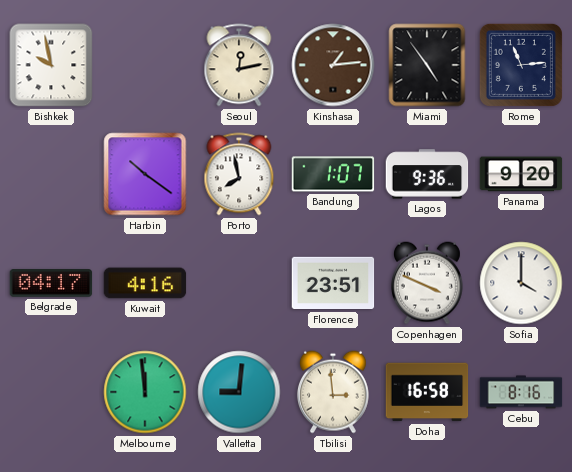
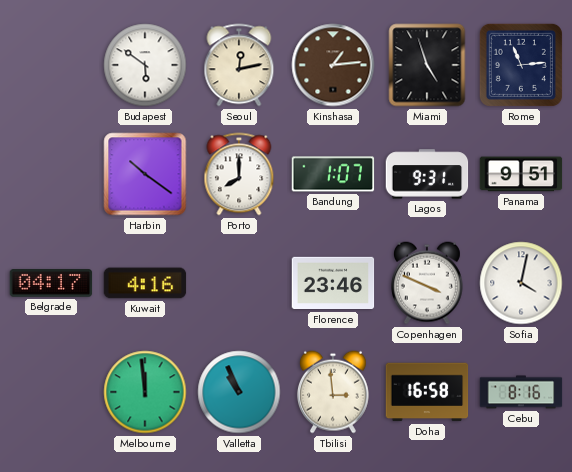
Bishkek: 9:58 -> none
Budapest: none -> 5:51
Miami: 4:54 -> 4:57
Porto: 7:58 -> 8:00
Lagos: 9:36 -> 9:31
Panama: 9:20 -> 9:51
Florence: 23:51 -> 23:46
Sofia: 4:00 -> 4:02
Valletta: 9:01 -> 10:56
